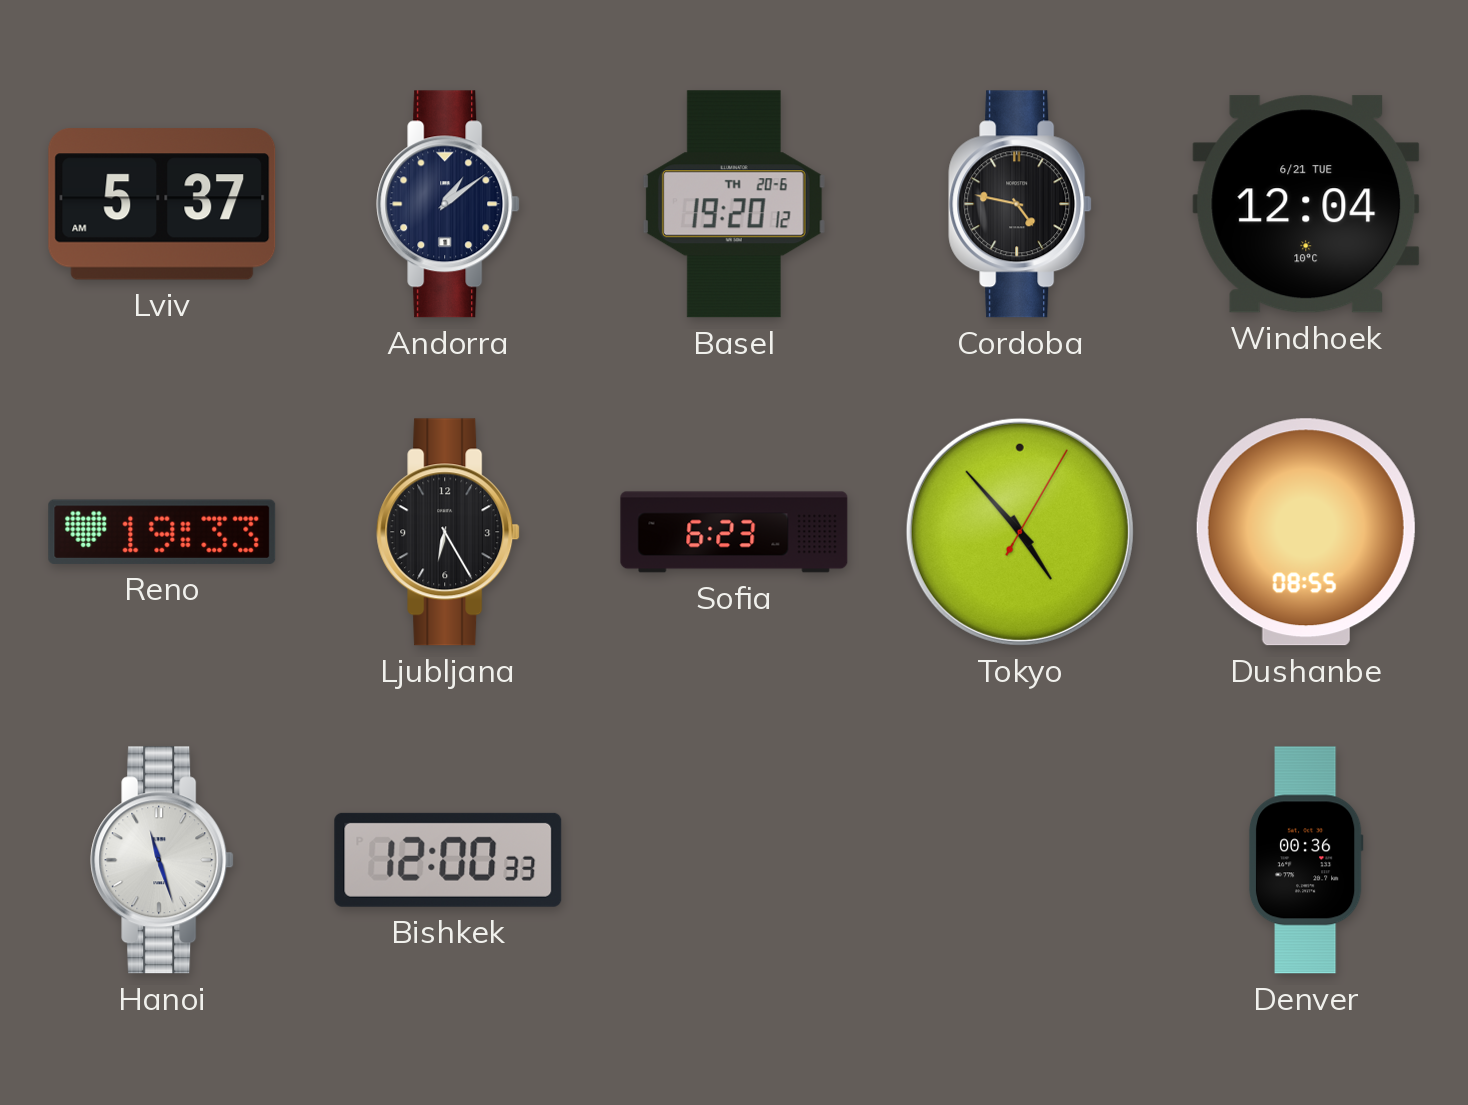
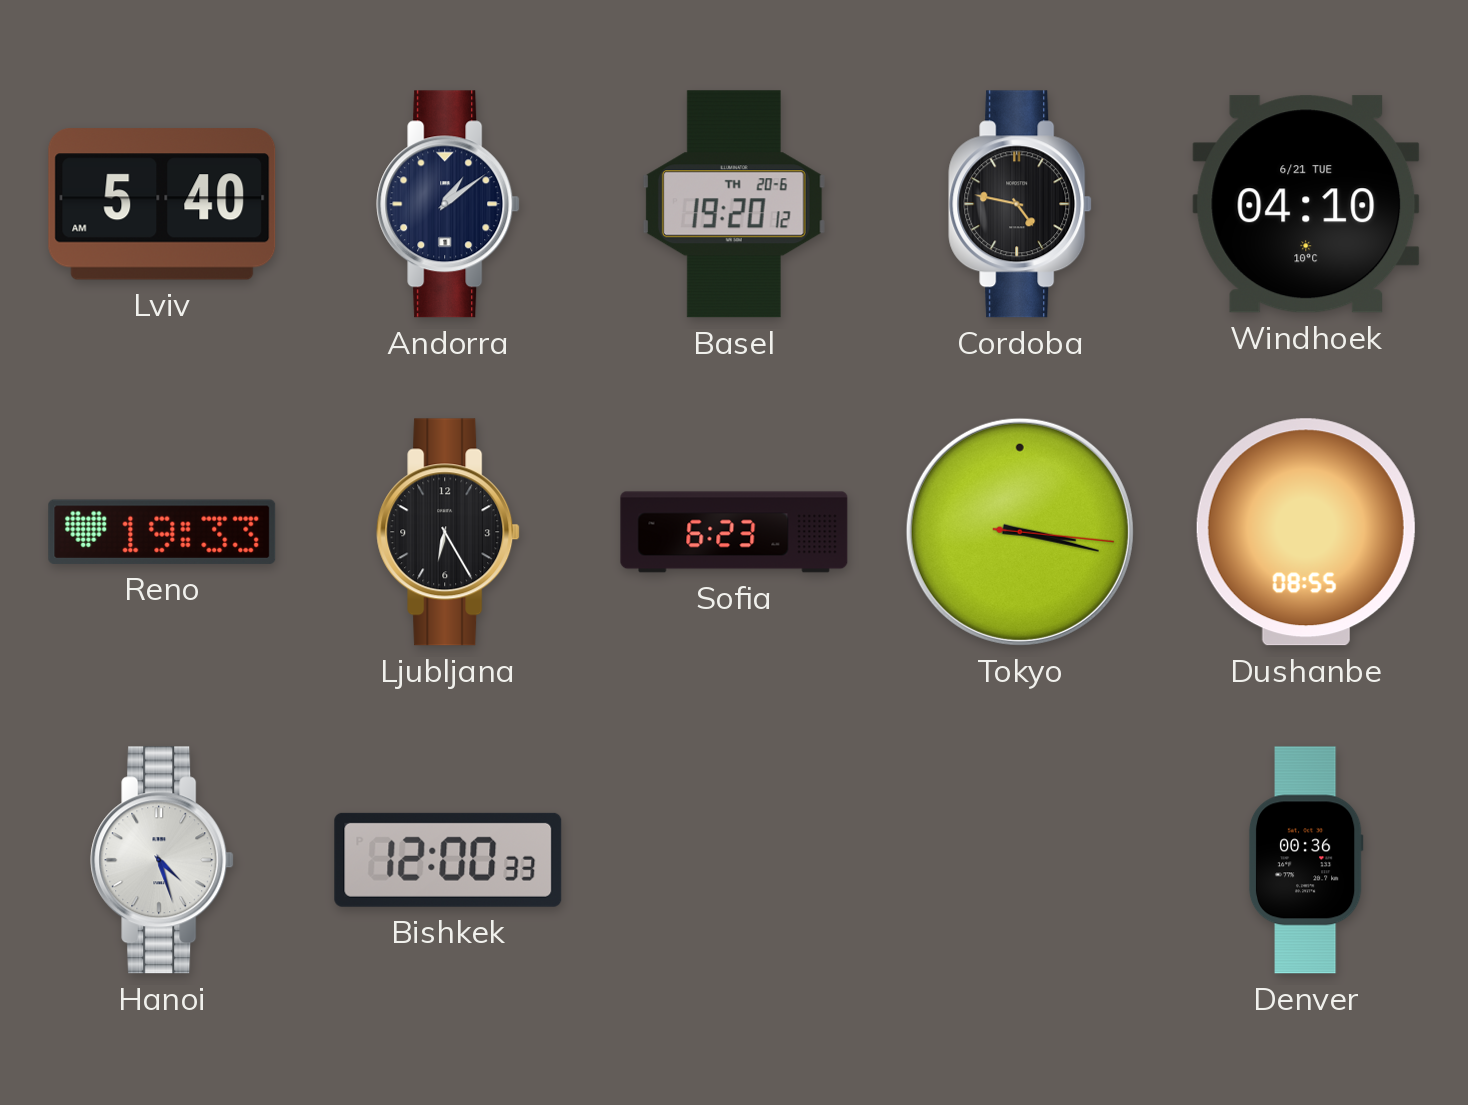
Lviv: 5:37 -> 5:40
Windhoek: 12:04 -> 04:10
Tokyo: 4:53 -> 3:17
Hanoi: 11:27 -> 4:27
